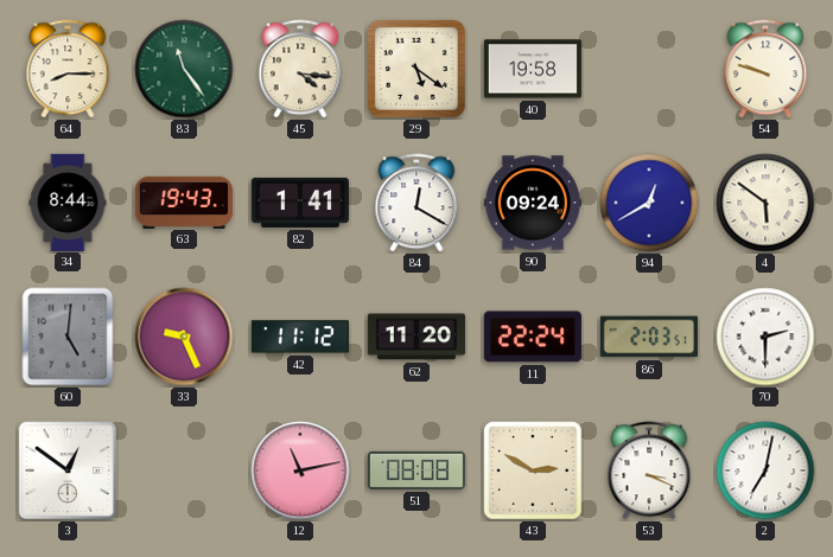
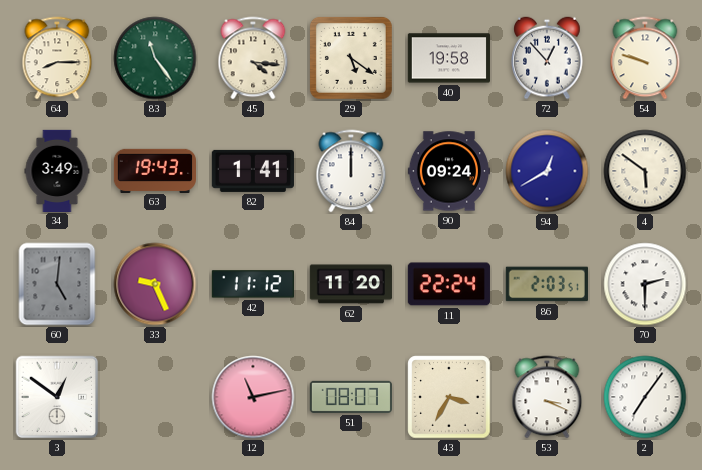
72: none -> 12:53
34: 8:44 -> 3:49
84: 12:20 -> 12:00
51: 08:08 -> 08:07
43: 2:50 -> 3:35
2: 7:02 -> 7:06
